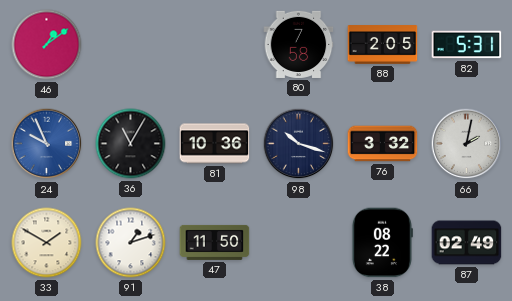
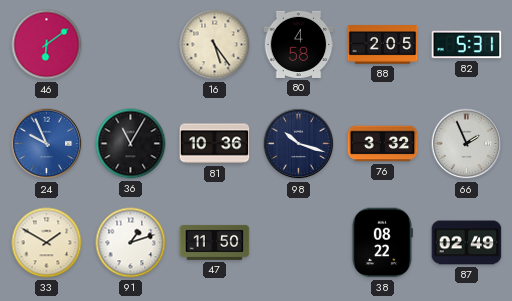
46: 1:09 -> 6:09
16: none -> 5:24
80: 7:58 -> 4:58
66: 2:02 -> 1:56
